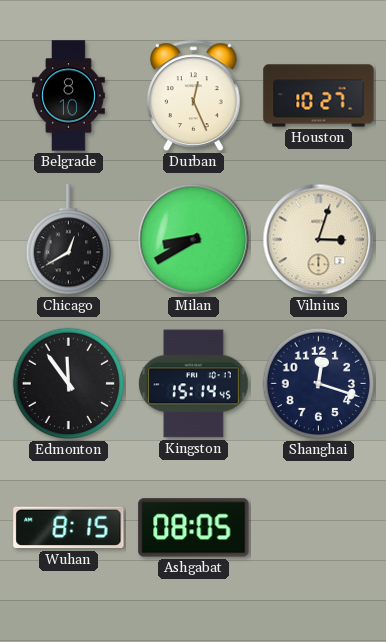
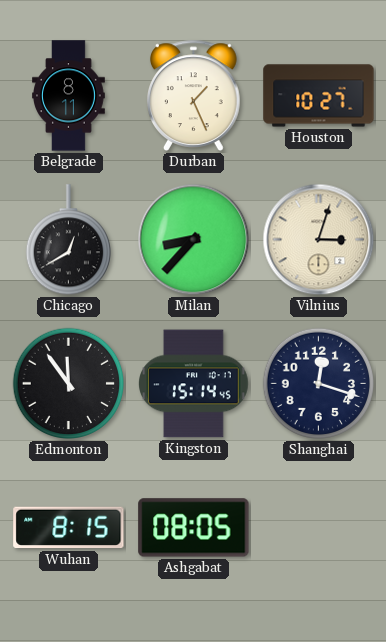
Belgrade: 8:10 -> 8:11
Durban: 12:26 -> 1:26
Milan: 8:40 -> 8:37
